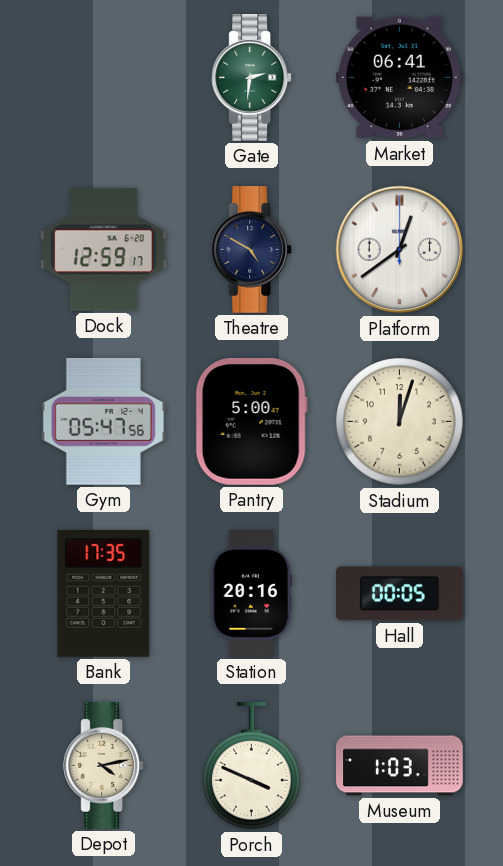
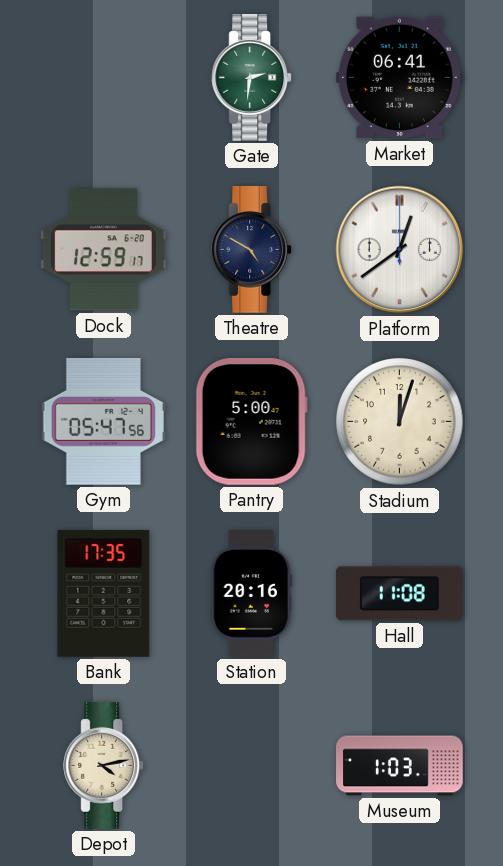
Hall: 00:05 -> 11:08
Porch: 3:49 -> none
